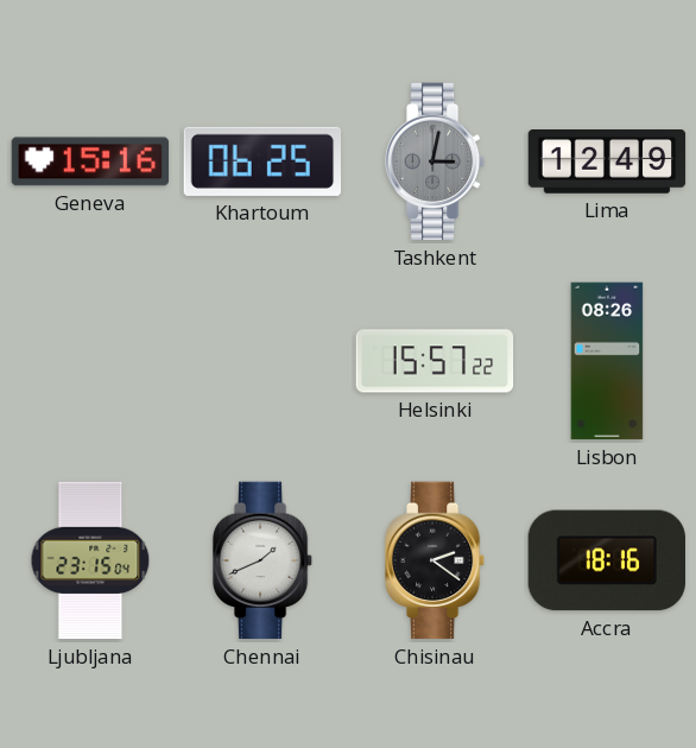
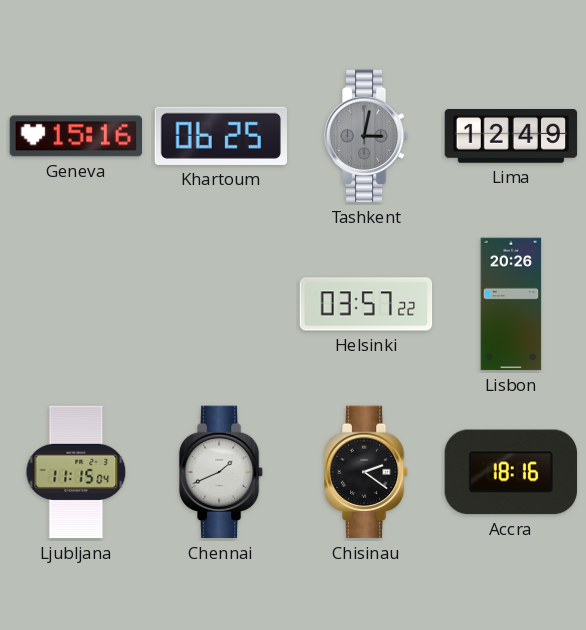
Helsinki: 15:57 -> 03:57
Lisbon: 08:26 -> 20:26
Ljubljana: 23:15 -> 11:15
